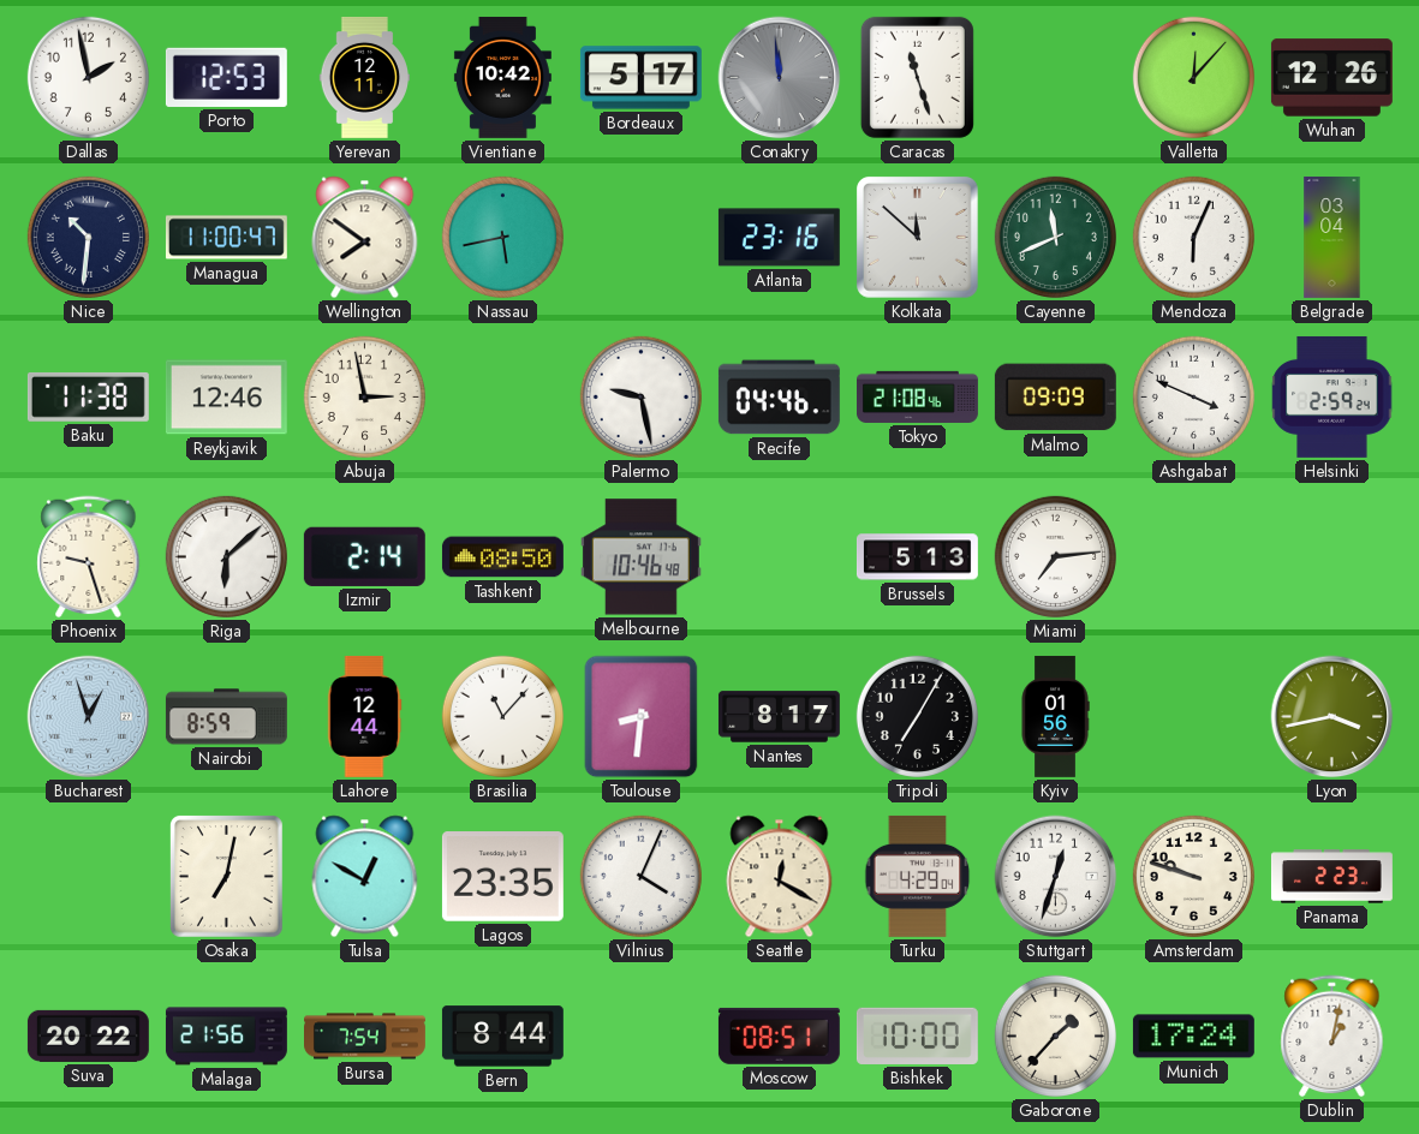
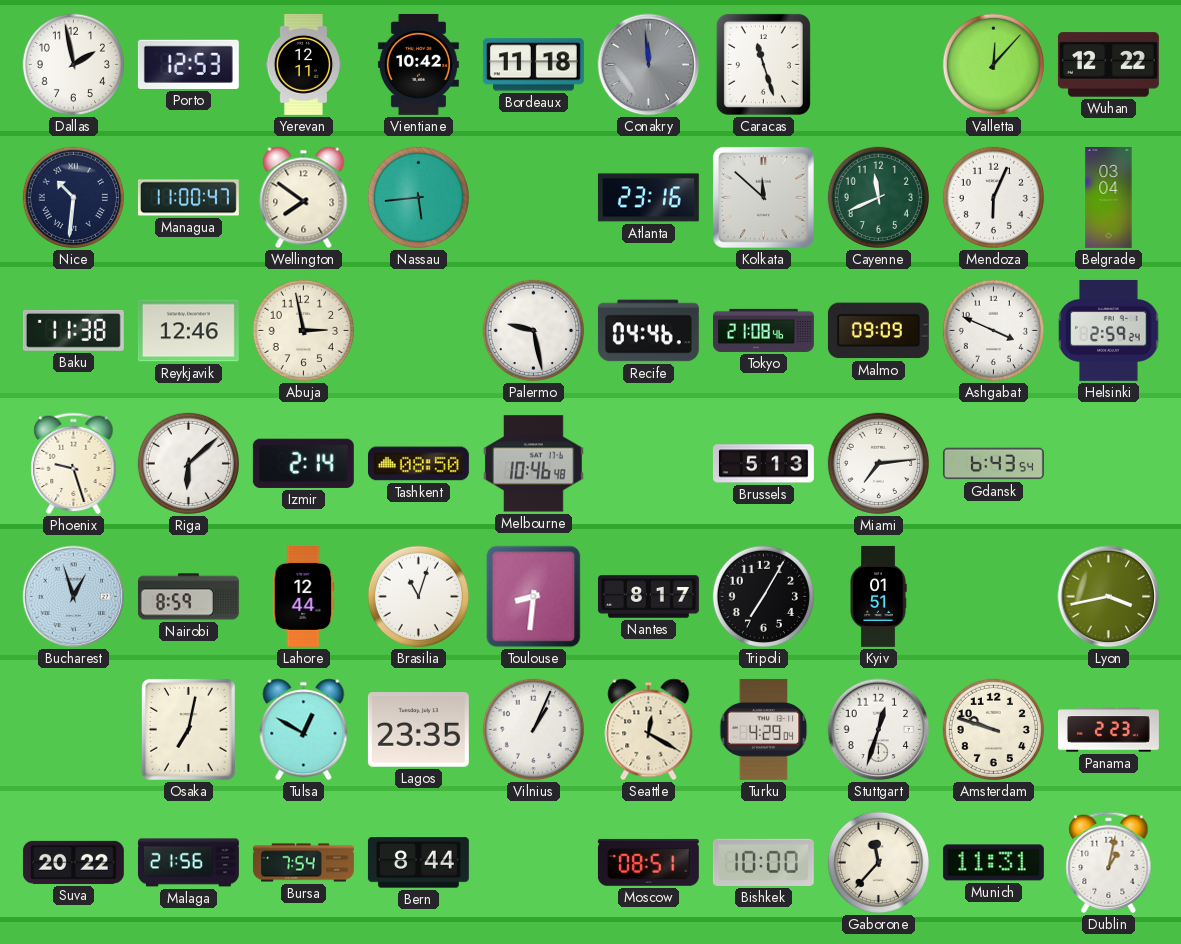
Bordeaux: 5:17 -> 11:18
Wuhan: 12:26 -> 12:22
Nassau: 5:43 -> 5:44
Gdansk: none -> 6:43
Brasilia: 11:07 -> 11:03
Kyiv: 01:56 -> 01:51
Vilnius: 4:04 -> 1:04
Gaborone: 1:37 -> 11:37
Munich: 17:24 -> 11:31
